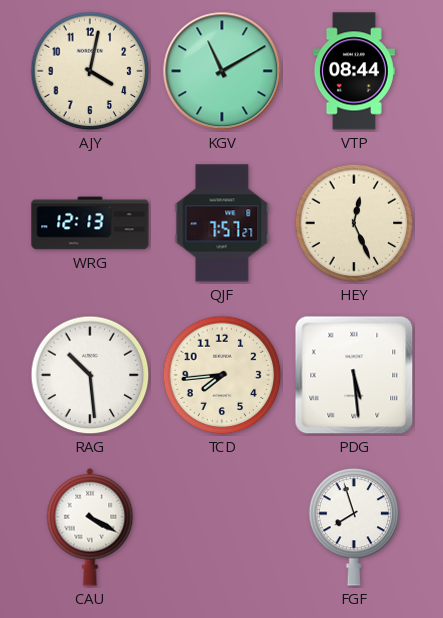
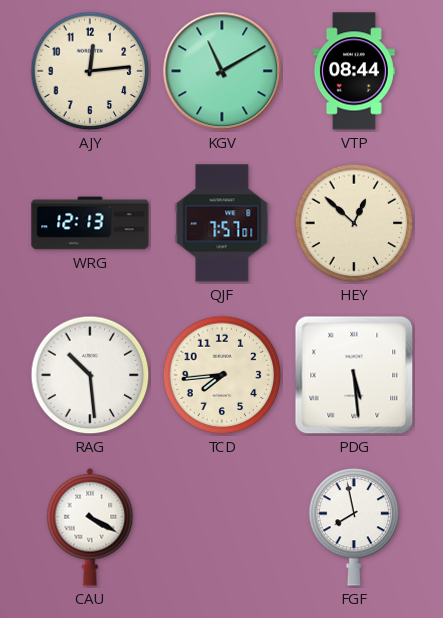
AJY: 4:02 -> 12:14
QJF: 7:57:27 -> 7:57:01
HEY: 12:26 -> 12:52
FGF: 7:57 -> 7:58
